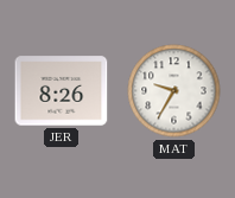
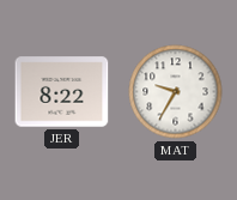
JER: 8:26 -> 8:22
